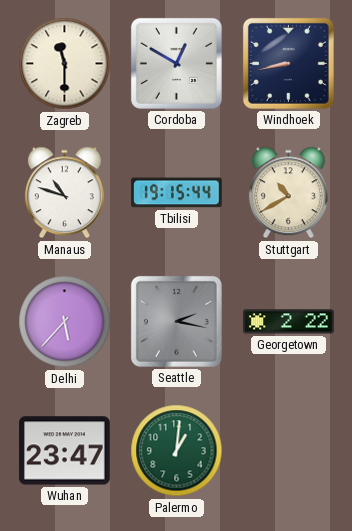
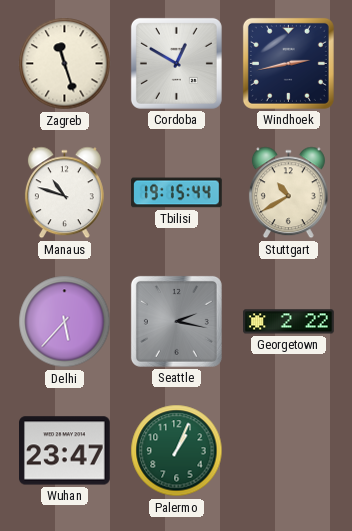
Zagreb: 11:30 -> 11:27
Windhoek: 8:43 -> 2:43
Palermo: 1:01 -> 1:04
